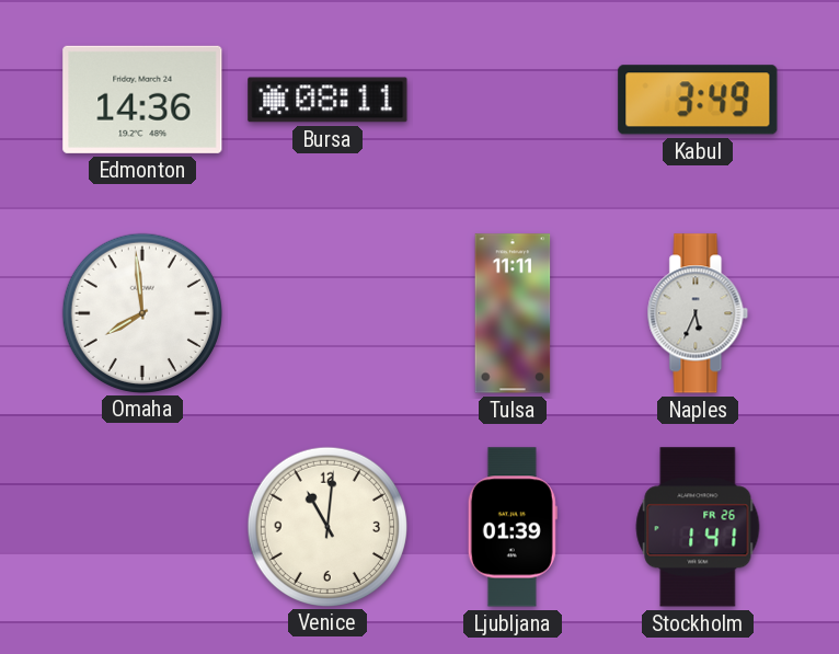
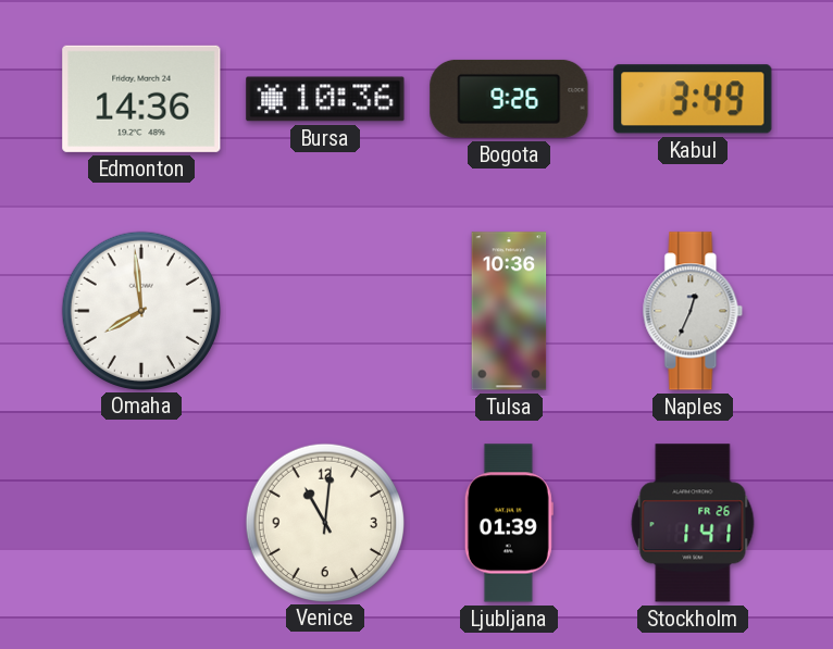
Bursa: 08:11 -> 10:36
Bogota: none -> 9:26
Tulsa: 11:11 -> 10:36
Naples: 5:34 -> 12:34
